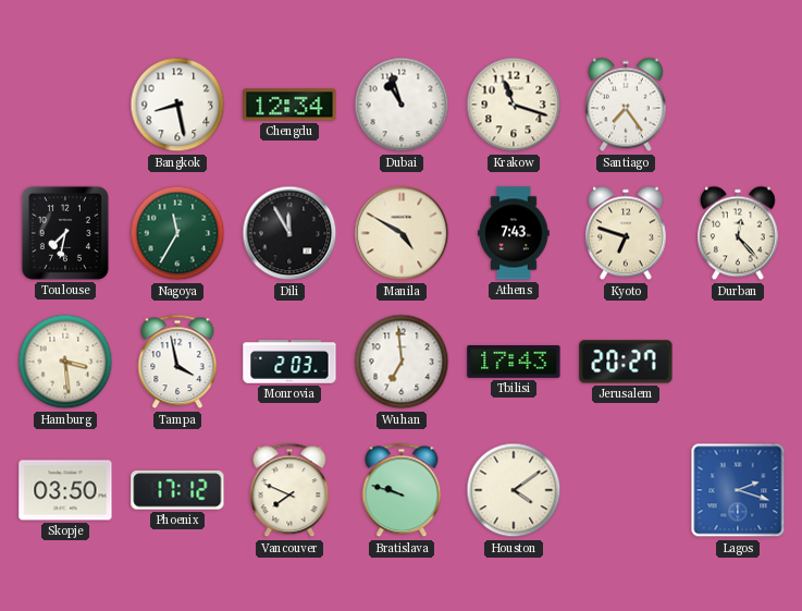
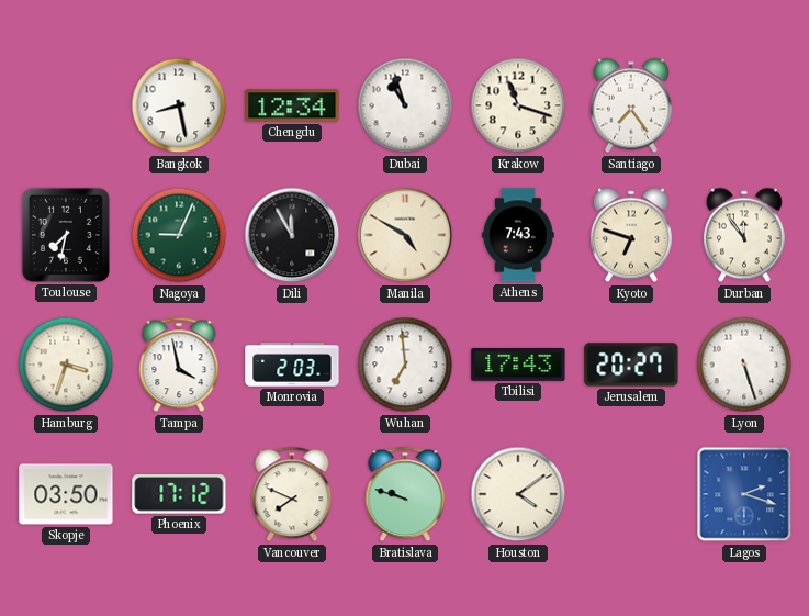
Nagoya: 11:35 -> 9:04
Durban: 12:23 -> 11:54
Hamburg: 3:29 -> 3:33
Lyon: none -> 5:27
